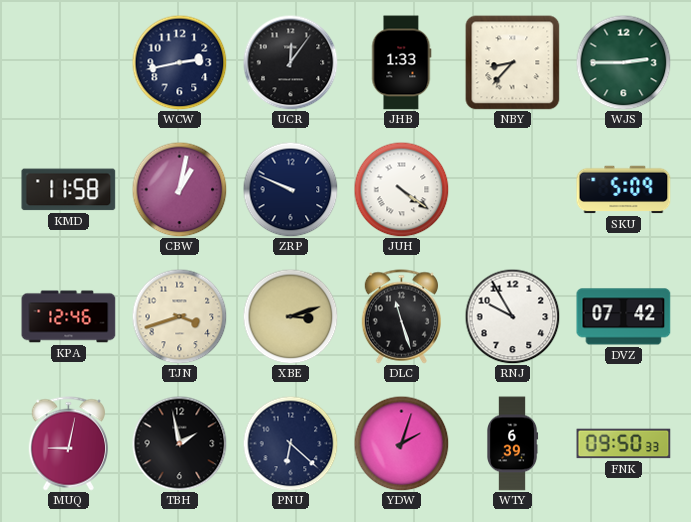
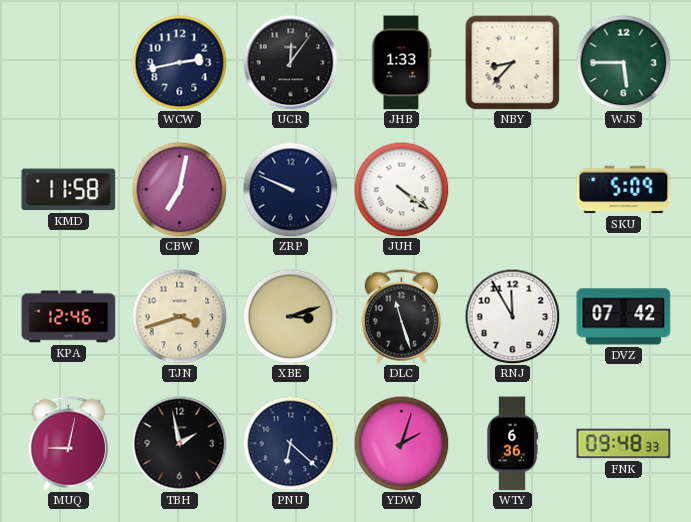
WJS: 2:45 -> 5:45
CBW: 1:02 -> 7:02
RNJ: 9:55 -> 11:55
WTY: 6:39 -> 6:36
FNK: 09:50 -> 09:48
